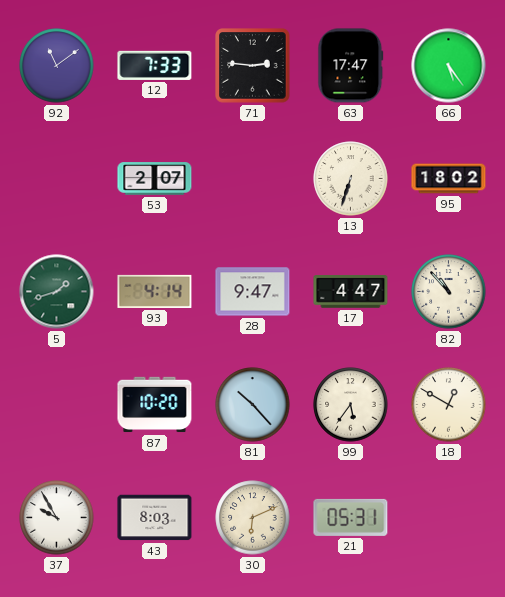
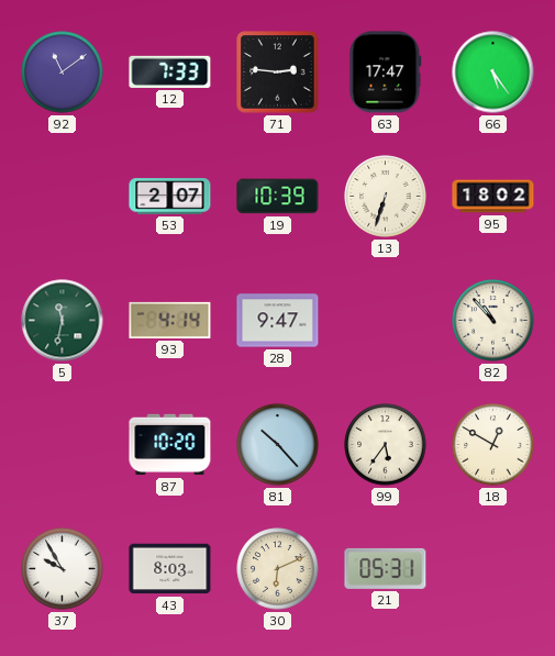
19: none -> 10:39
5: 1:42 -> 11:32
17: 4:47 -> none
